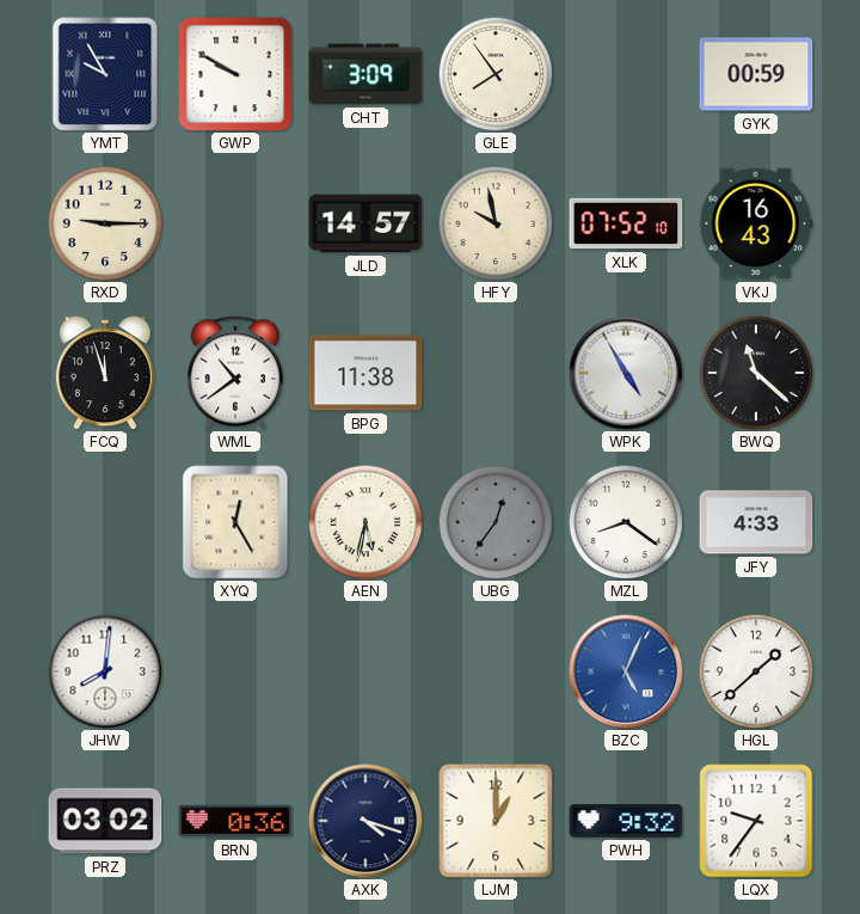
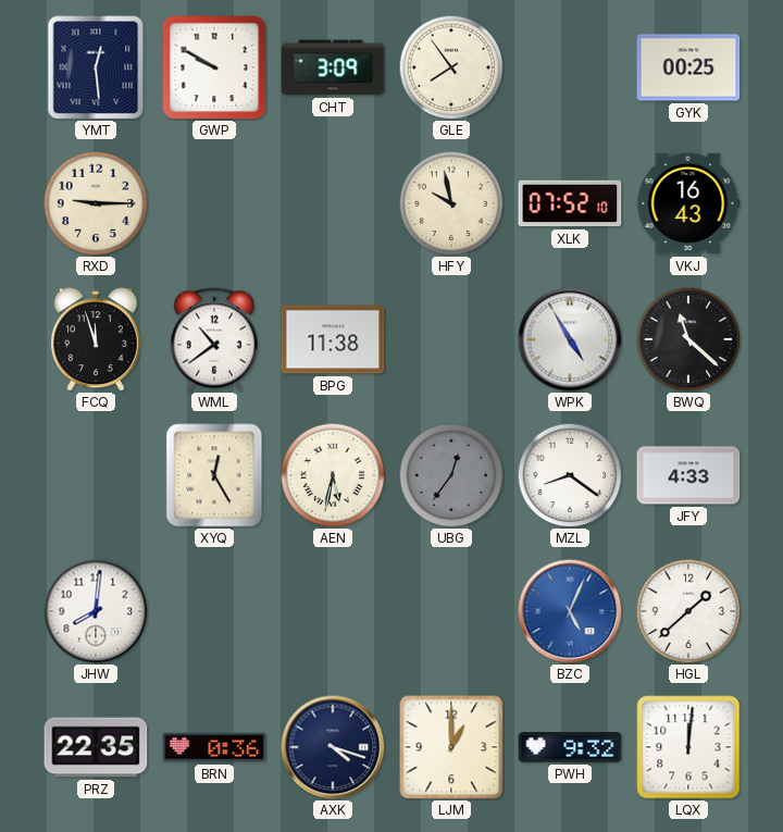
YMT: 9:55 -> 12:29
GYK: 00:59 -> 00:25
JLD: 14:57 -> none
PRZ: 03:02 -> 22:35
LQX: 9:36 -> 12:01
